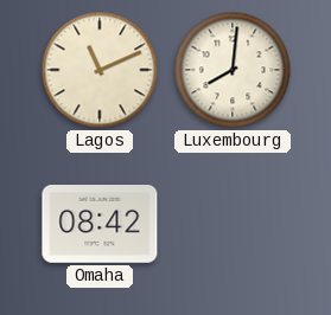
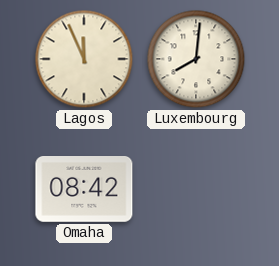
Lagos: 11:11 -> 11:56
